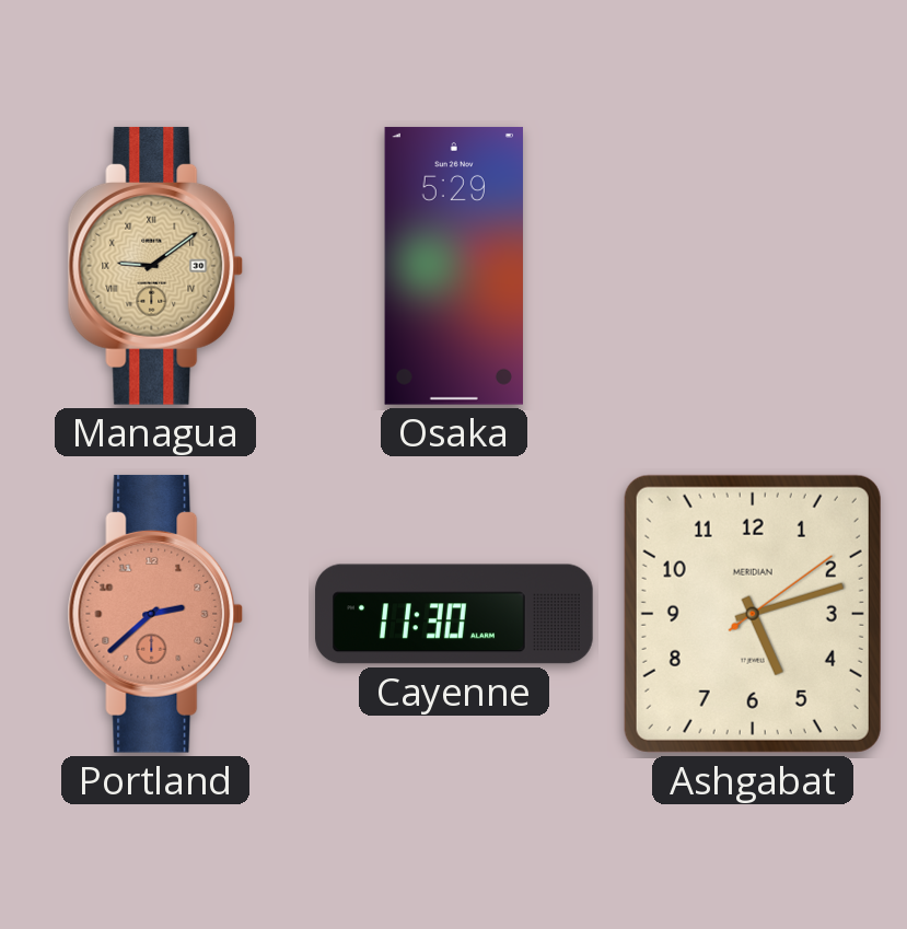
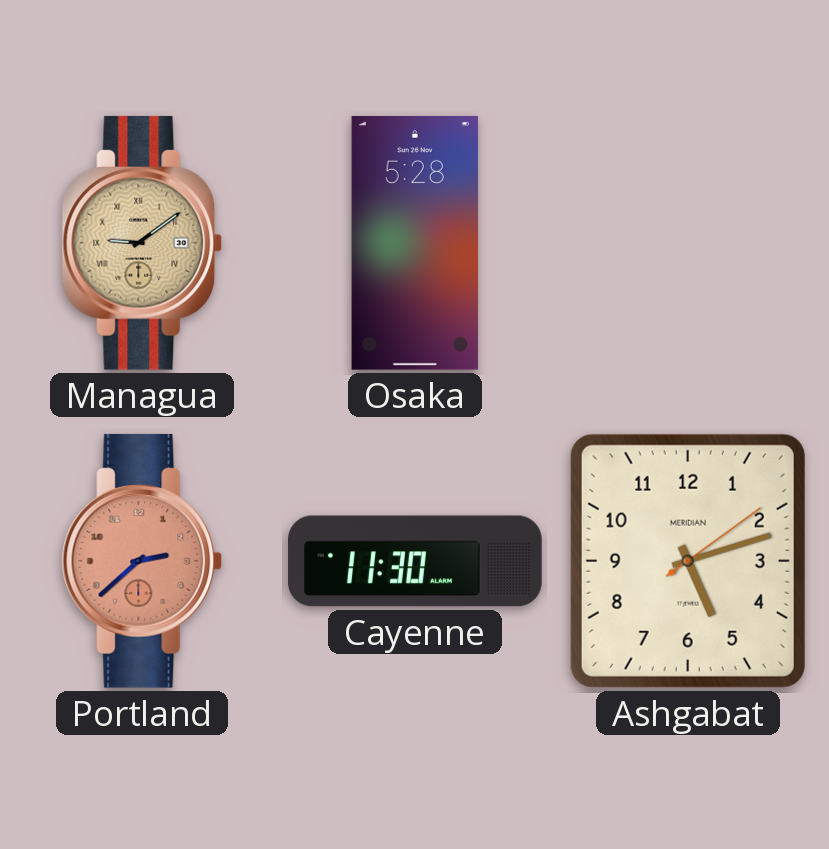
Osaka: 5:29 -> 5:28
